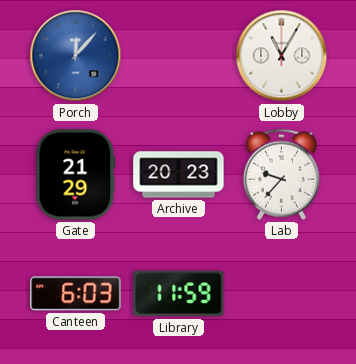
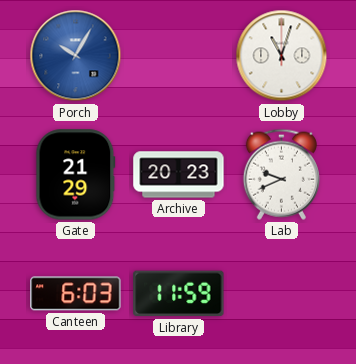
Porch: 12:07 -> 10:05
Lobby: 11:05 -> 11:03
Lab: 9:37 -> 9:41
